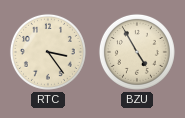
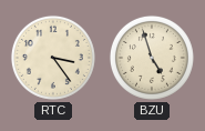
BZU: 4:55 -> 4:57
